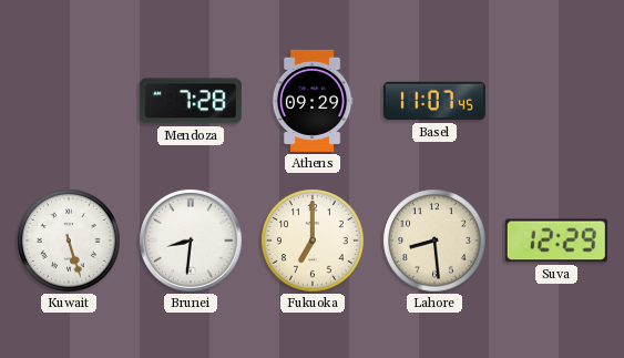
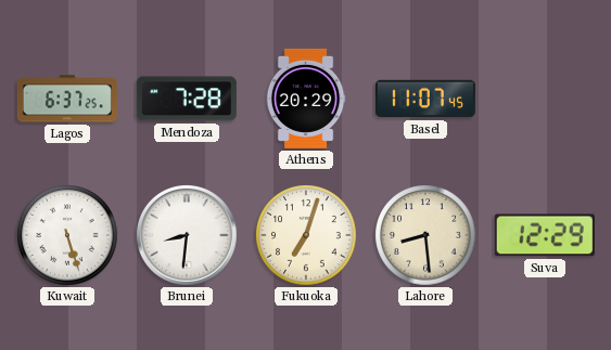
Lagos: none -> 6:37
Athens: 09:29 -> 20:29
Fukuoka: 7:00 -> 7:03
